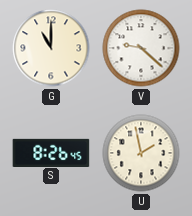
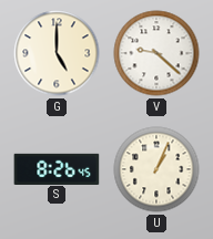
G: 11:00 -> 5:00
U: 1:58 -> 1:04
